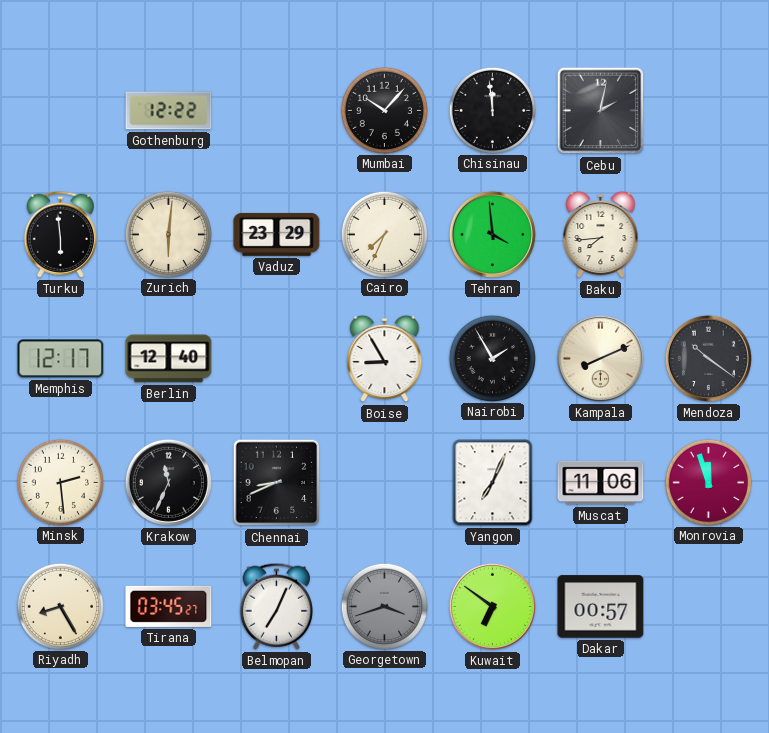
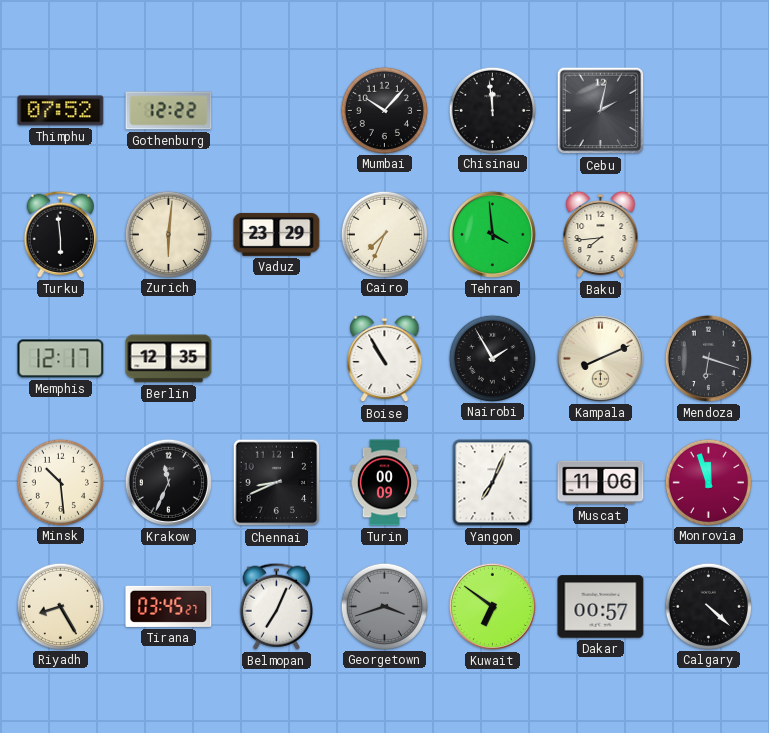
Thimphu: none -> 07:52
Berlin: 12:40 -> 12:35
Boise: 8:55 -> 10:55
Mendoza: 10:21 -> 6:18
Minsk: 2:29 -> 10:29
Turin: none -> 00:09
Calgary: none -> 4:22
